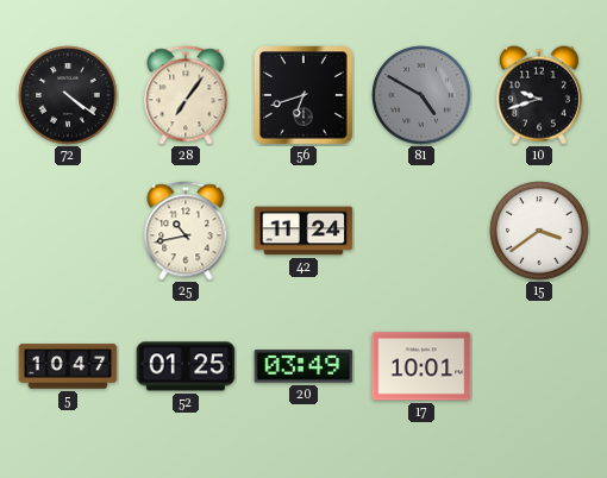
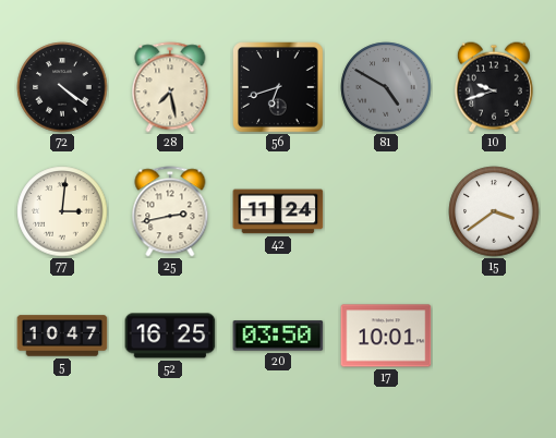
28: 7:06 -> 7:28
77: none -> 3:01
25: 10:43 -> 2:43
52: 01:25 -> 16:25
20: 03:49 -> 03:50
